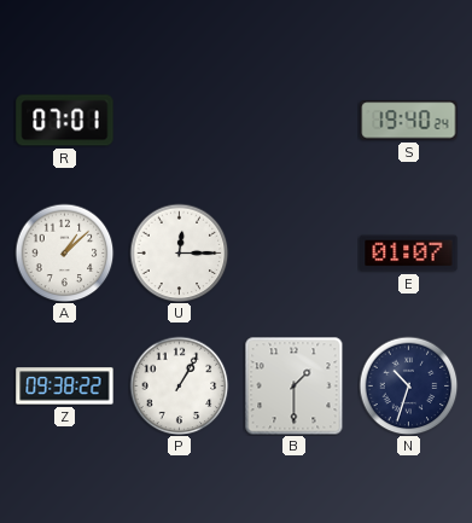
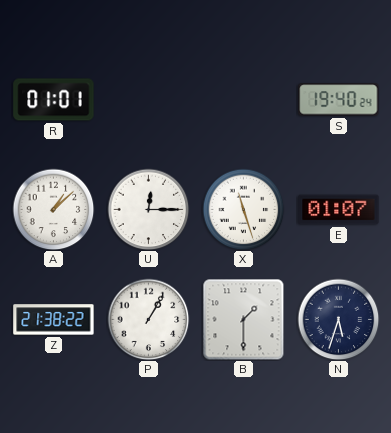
R: 07:01 -> 01:01
X: none -> 11:27
Z: 09:38 -> 21:38
N: 10:33 -> 5:33
